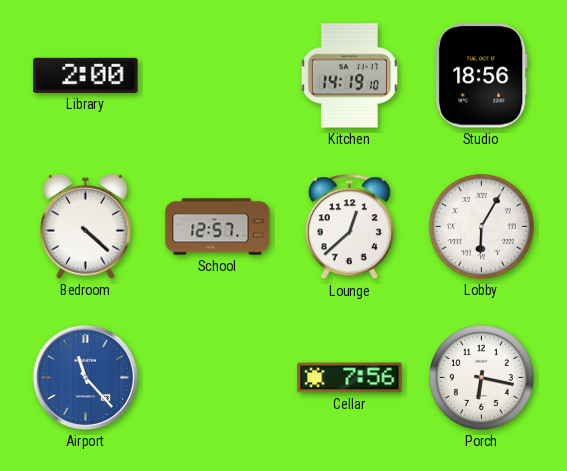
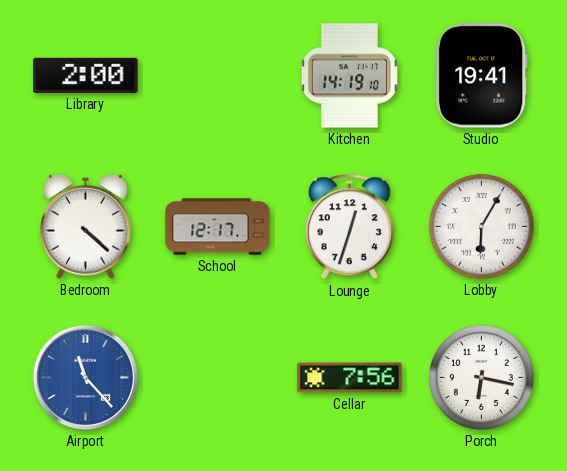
Studio: 18:56 -> 19:41
School: 12:57 -> 12:17
Lounge: 12:38 -> 12:33
